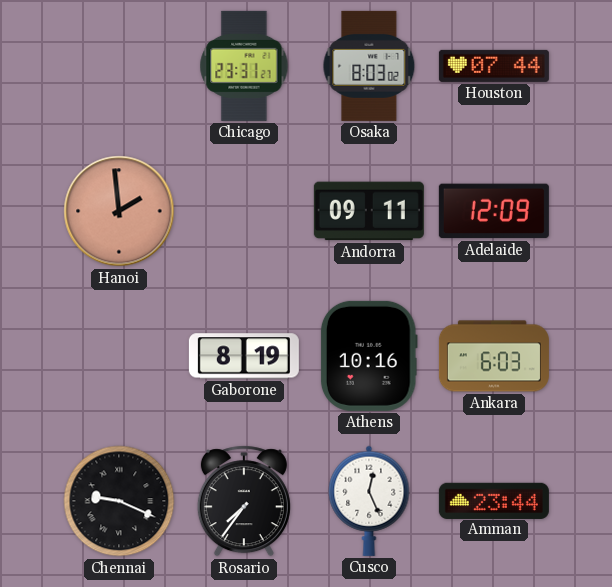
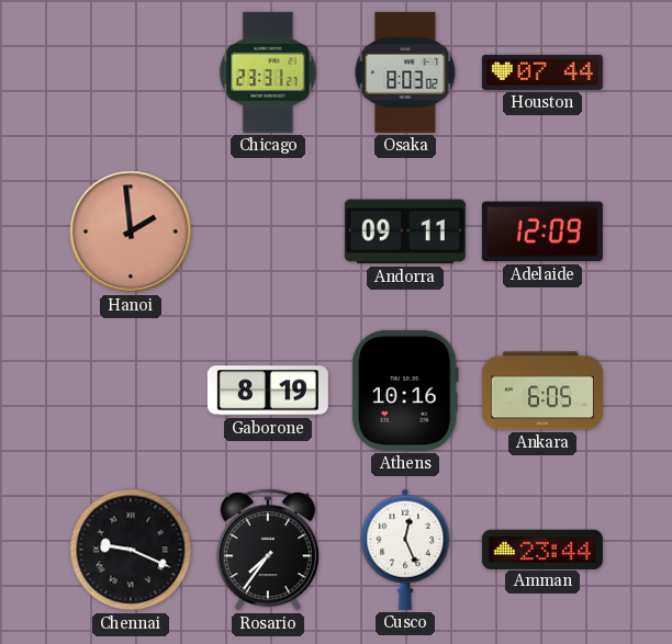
Ankara: 6:03 -> 6:05
